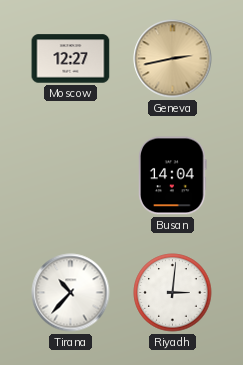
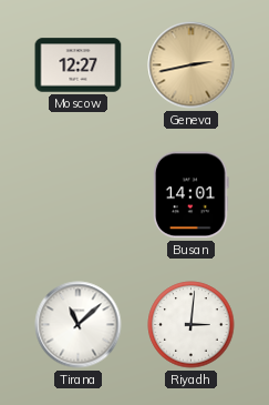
Busan: 14:04 -> 14:01
Tirana: 10:37 -> 11:08
